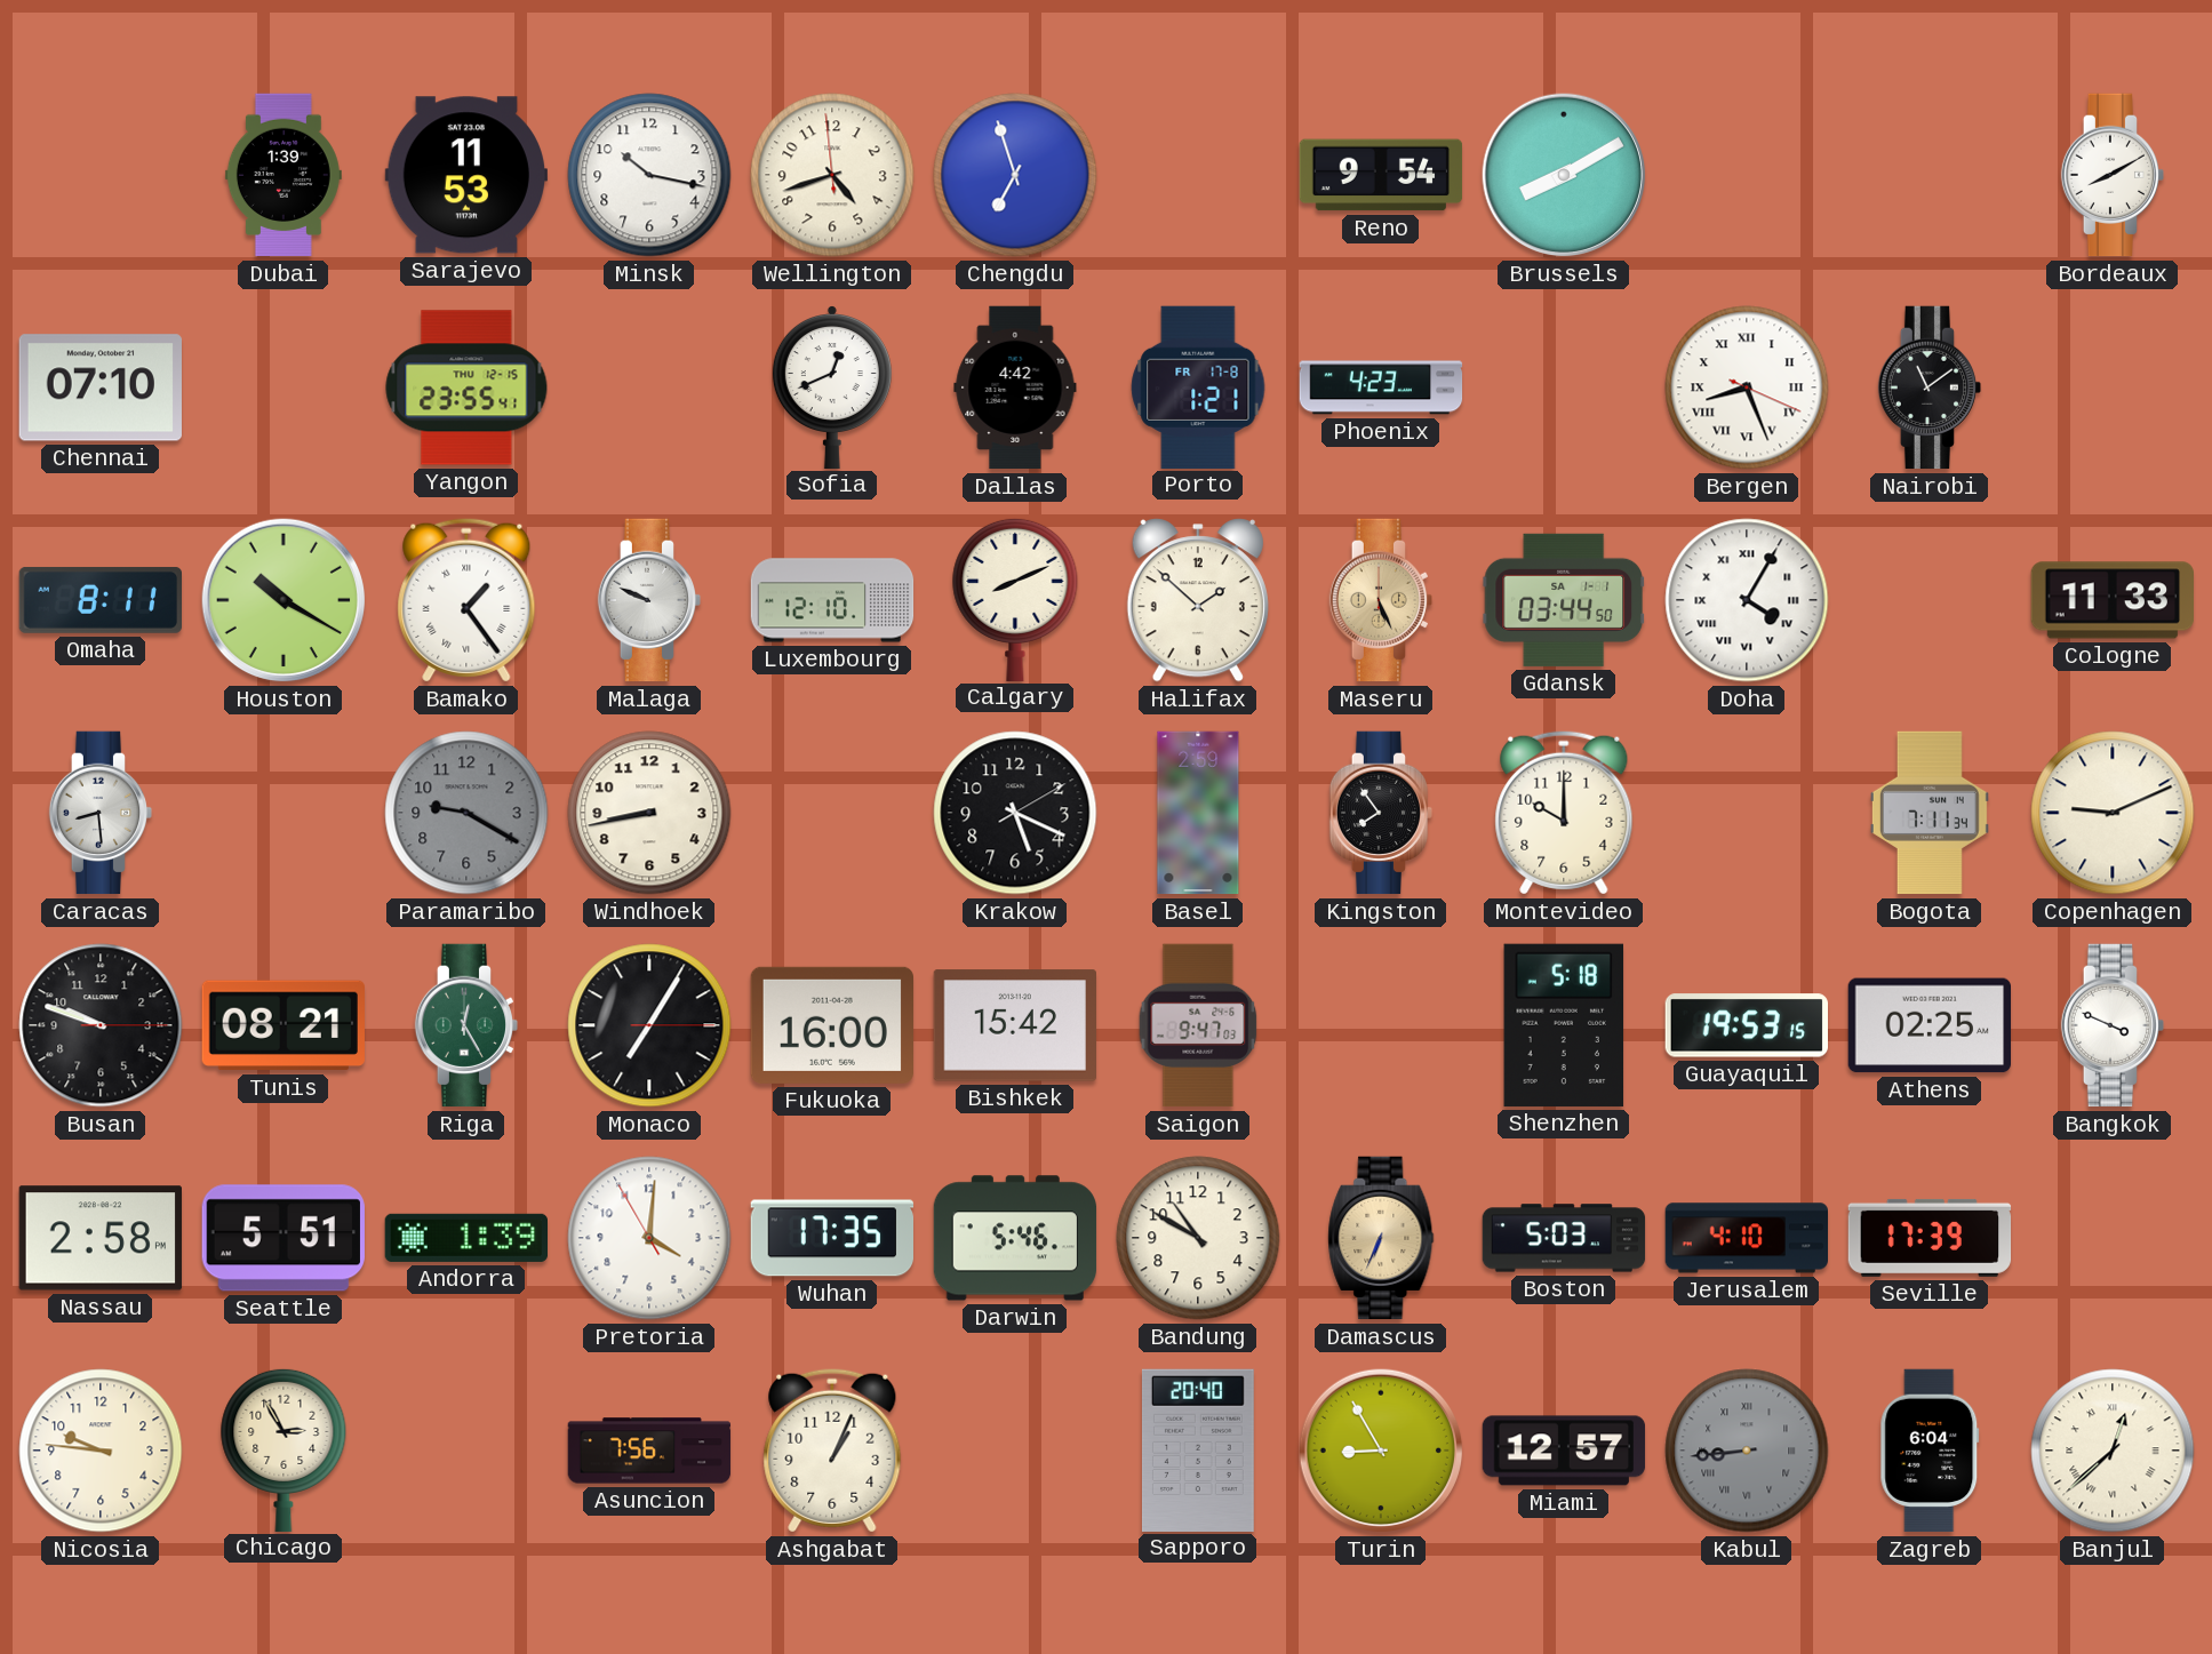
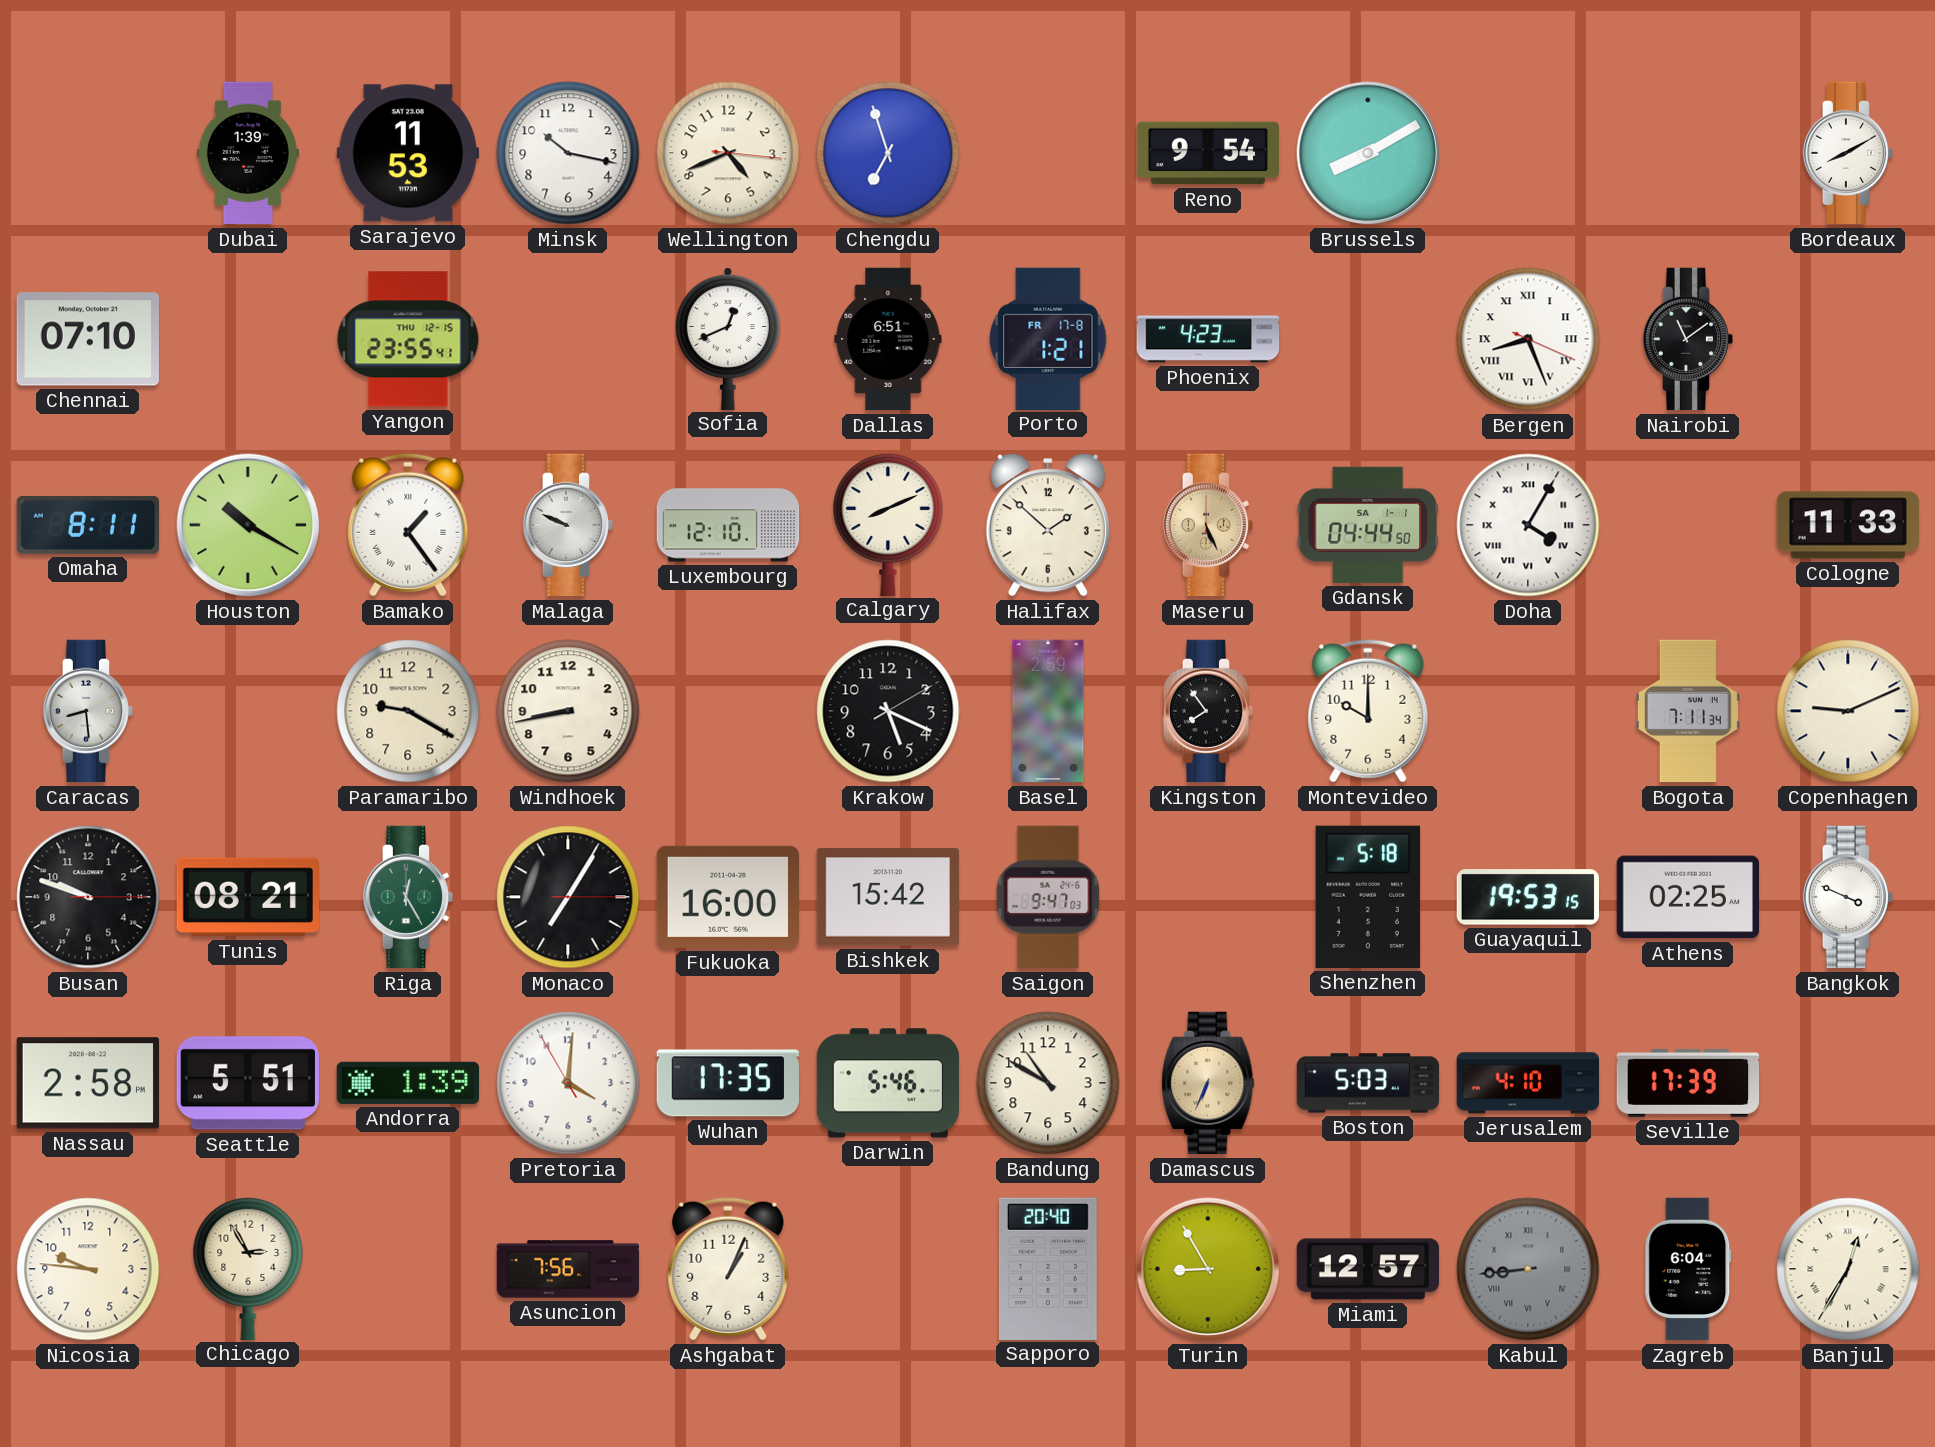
Wellington: 4:41:59 -> 4:41:16
Dallas: 4:42 -> 6:51
Gdansk: 03:44 -> 04:44
Paramaribo dial: grey -> cream
Banjul: 12:38 -> 12:35
